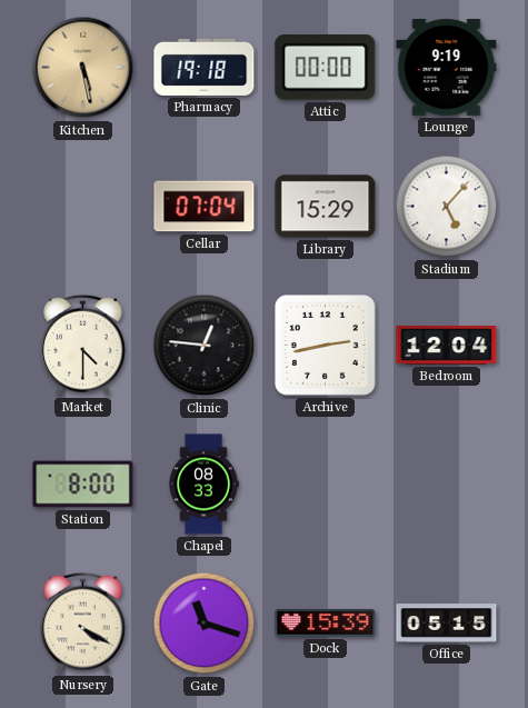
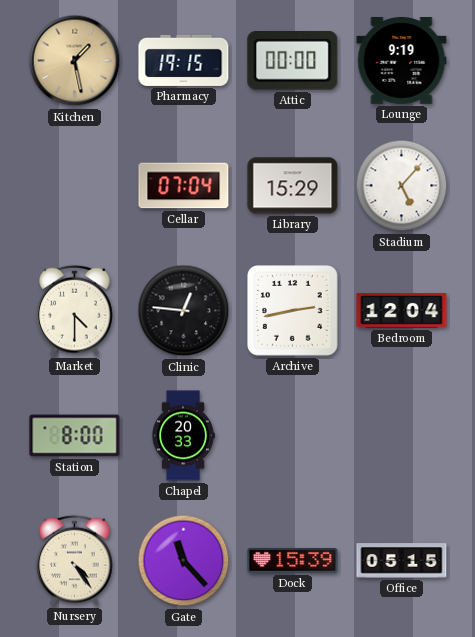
Kitchen: 5:28 -> 1:28
Pharmacy: 19:18 -> 19:15
Chapel: 08:33 -> 20:33
Nursery: 4:20 -> 4:24
Gate: 11:18 -> 11:23
